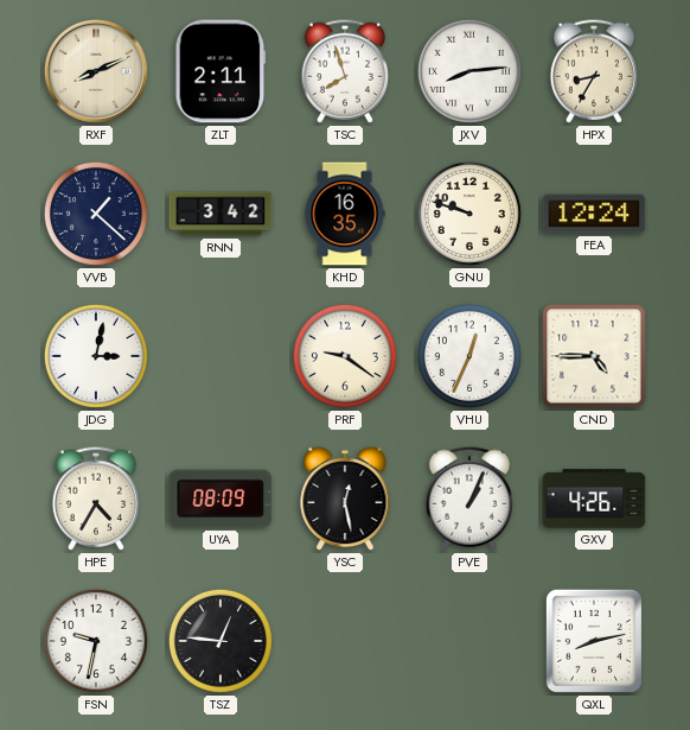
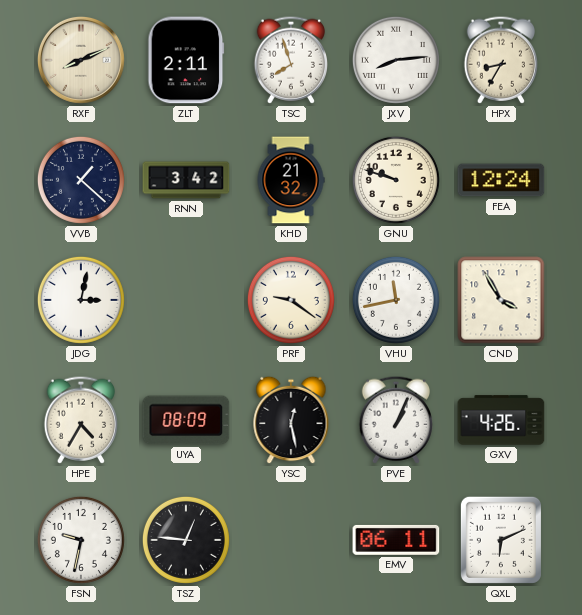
KHD: 16:35 -> 21:32
VHU: 12:34 -> 11:43
CND: 4:45 -> 3:55
EMV: none -> 06:11
QXL: 8:13 -> 6:11
